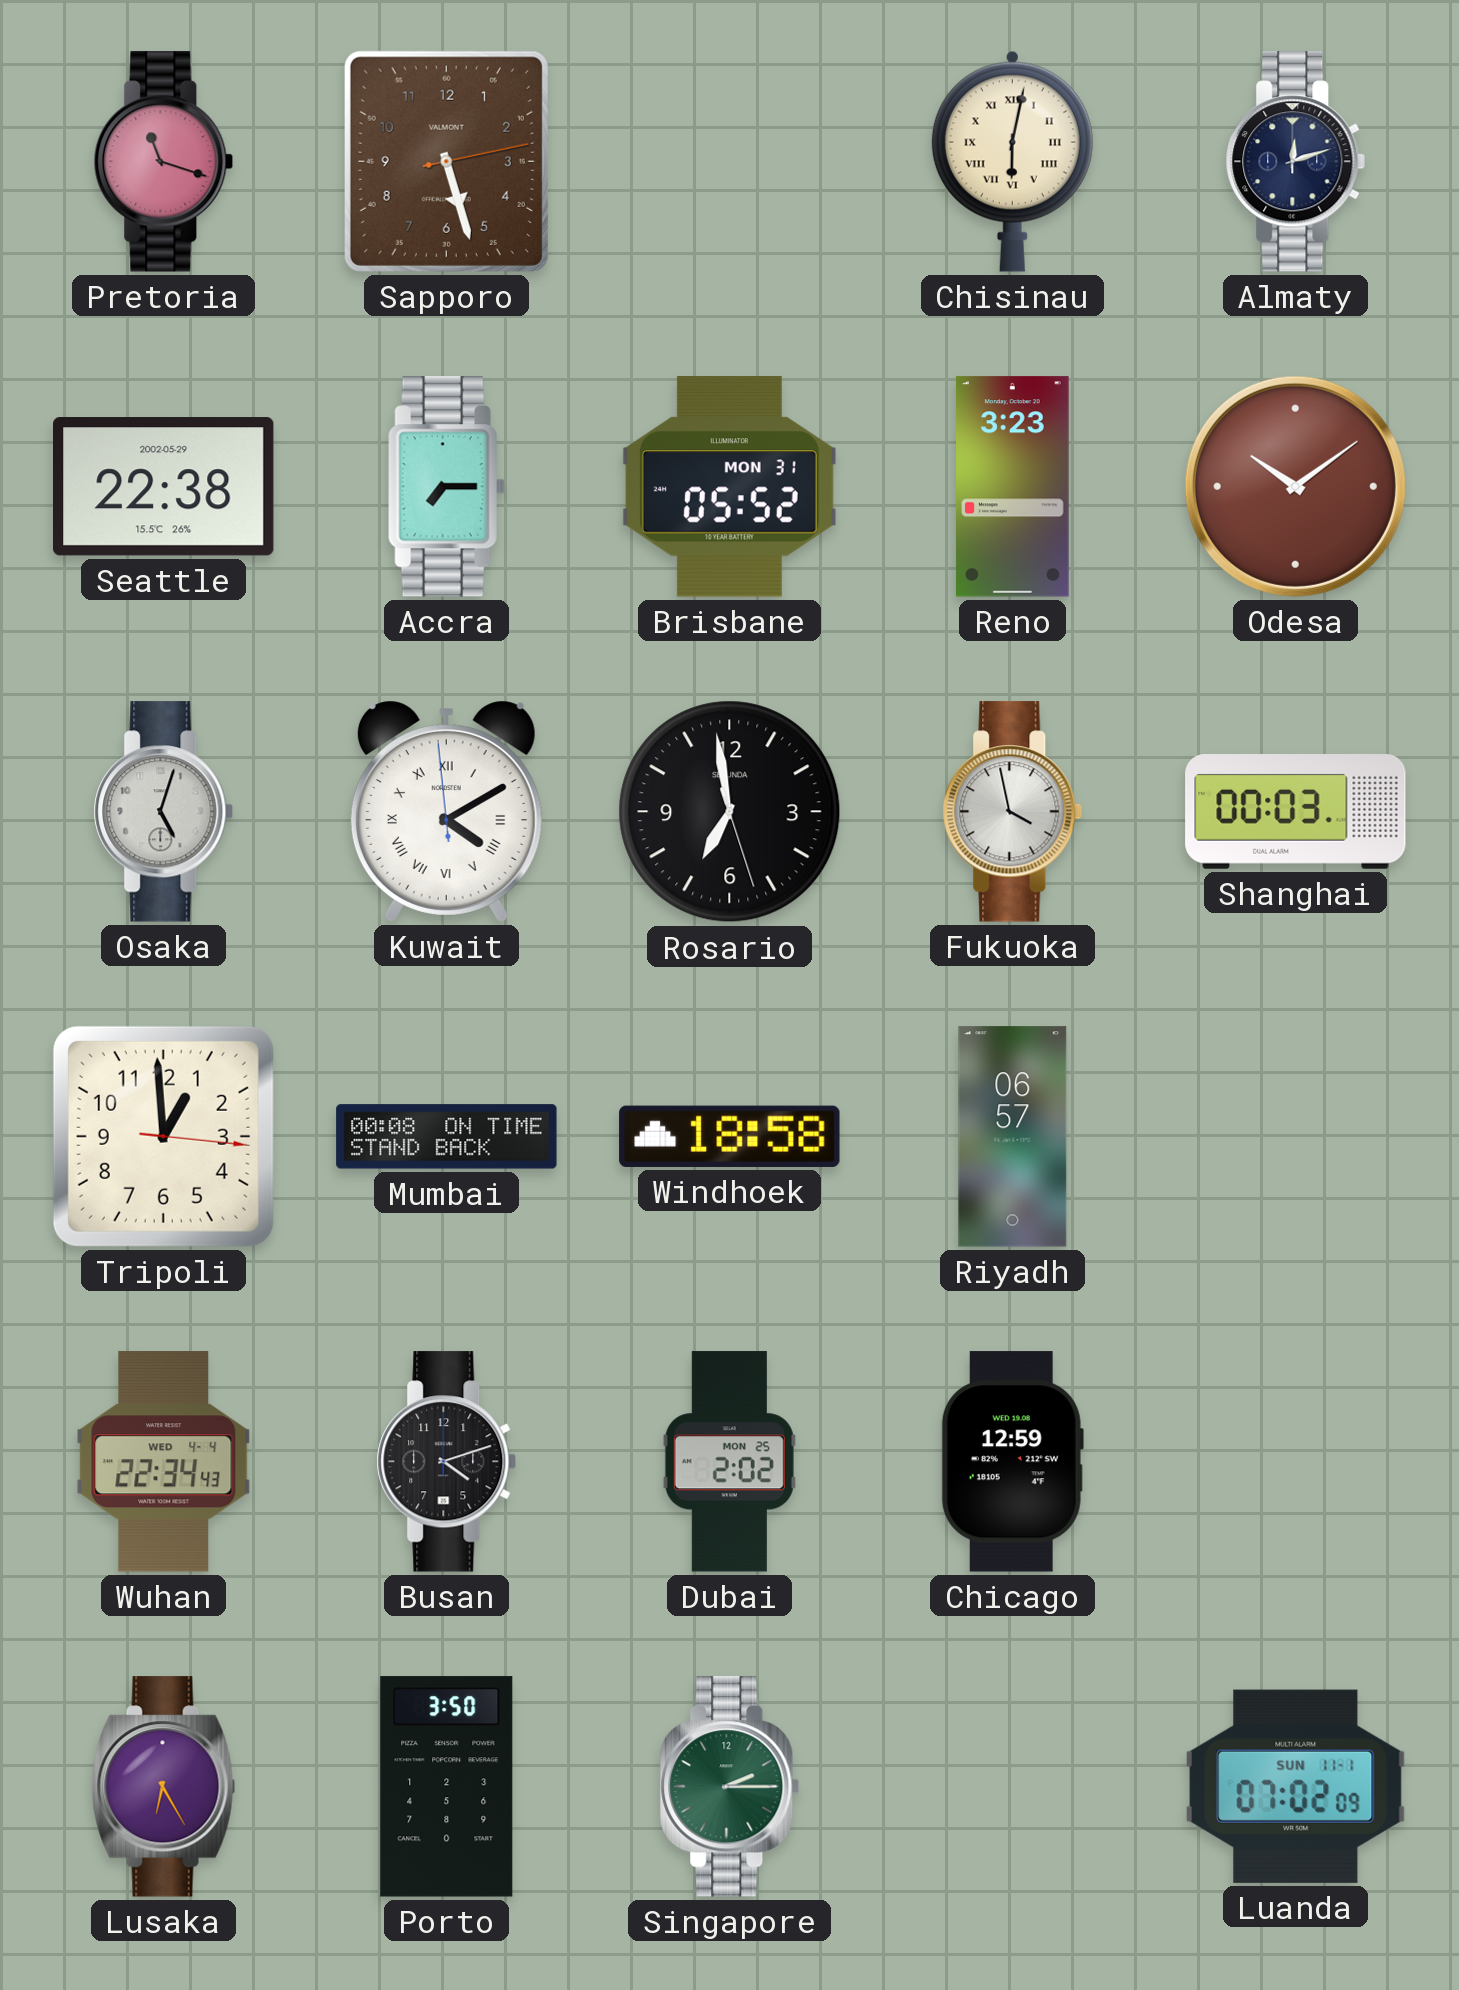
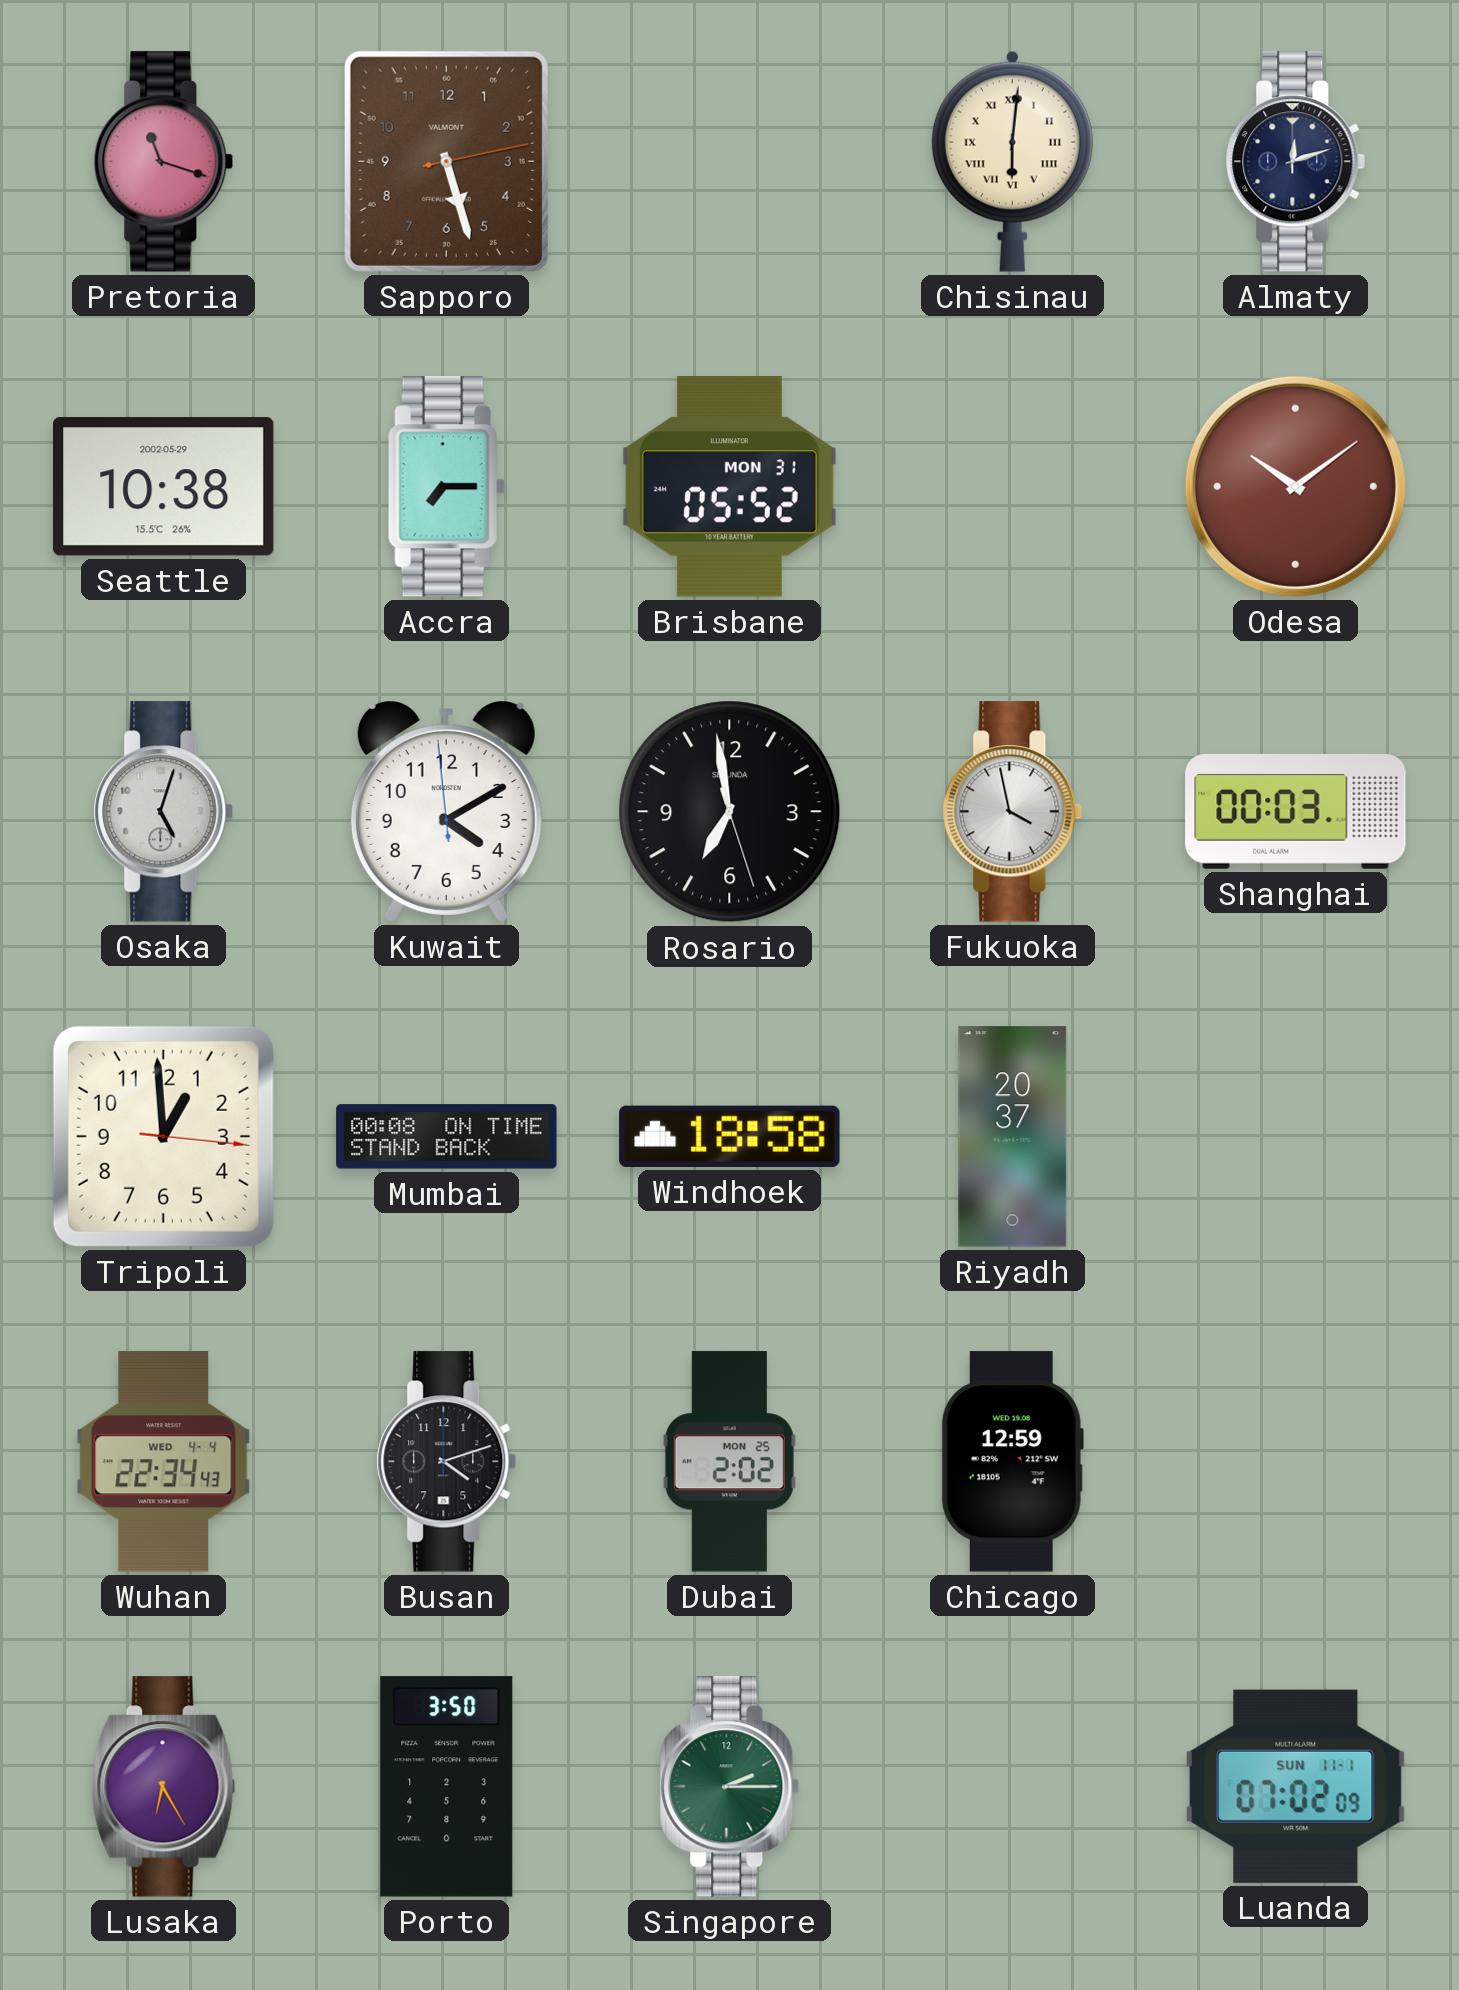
Chisinau: 6:02 -> 6:01
Seattle: 22:38 -> 10:38
Reno: 3:23 -> none
Kuwait numerals: Roman -> Arabic
Riyadh: 06:57 -> 20:37
